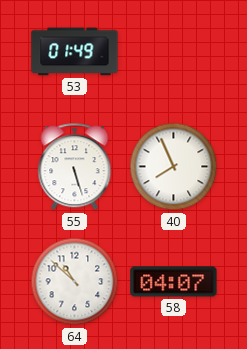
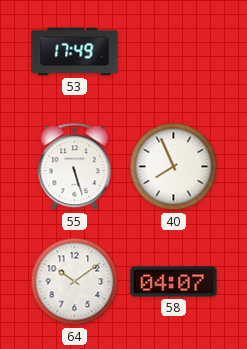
53: 01:49 -> 17:49
64: 10:52 -> 10:09
